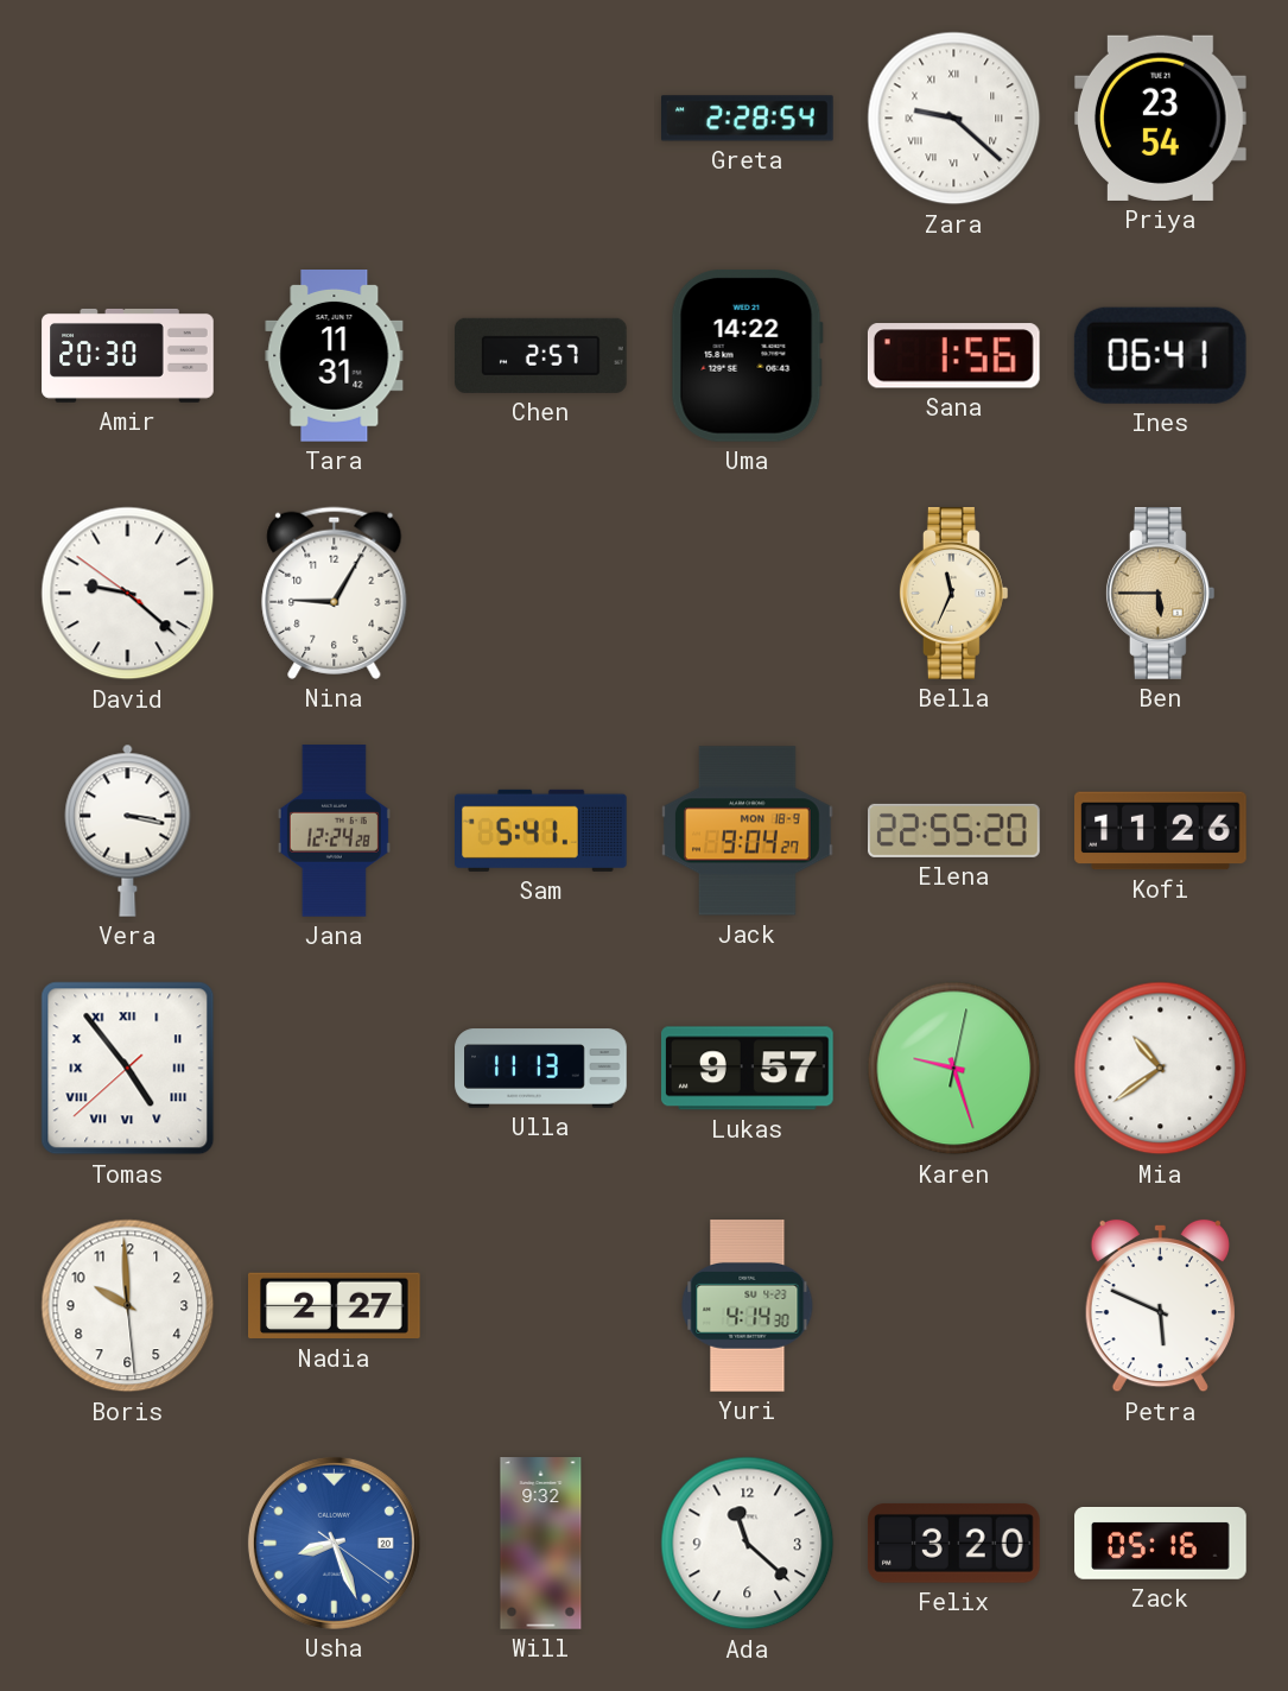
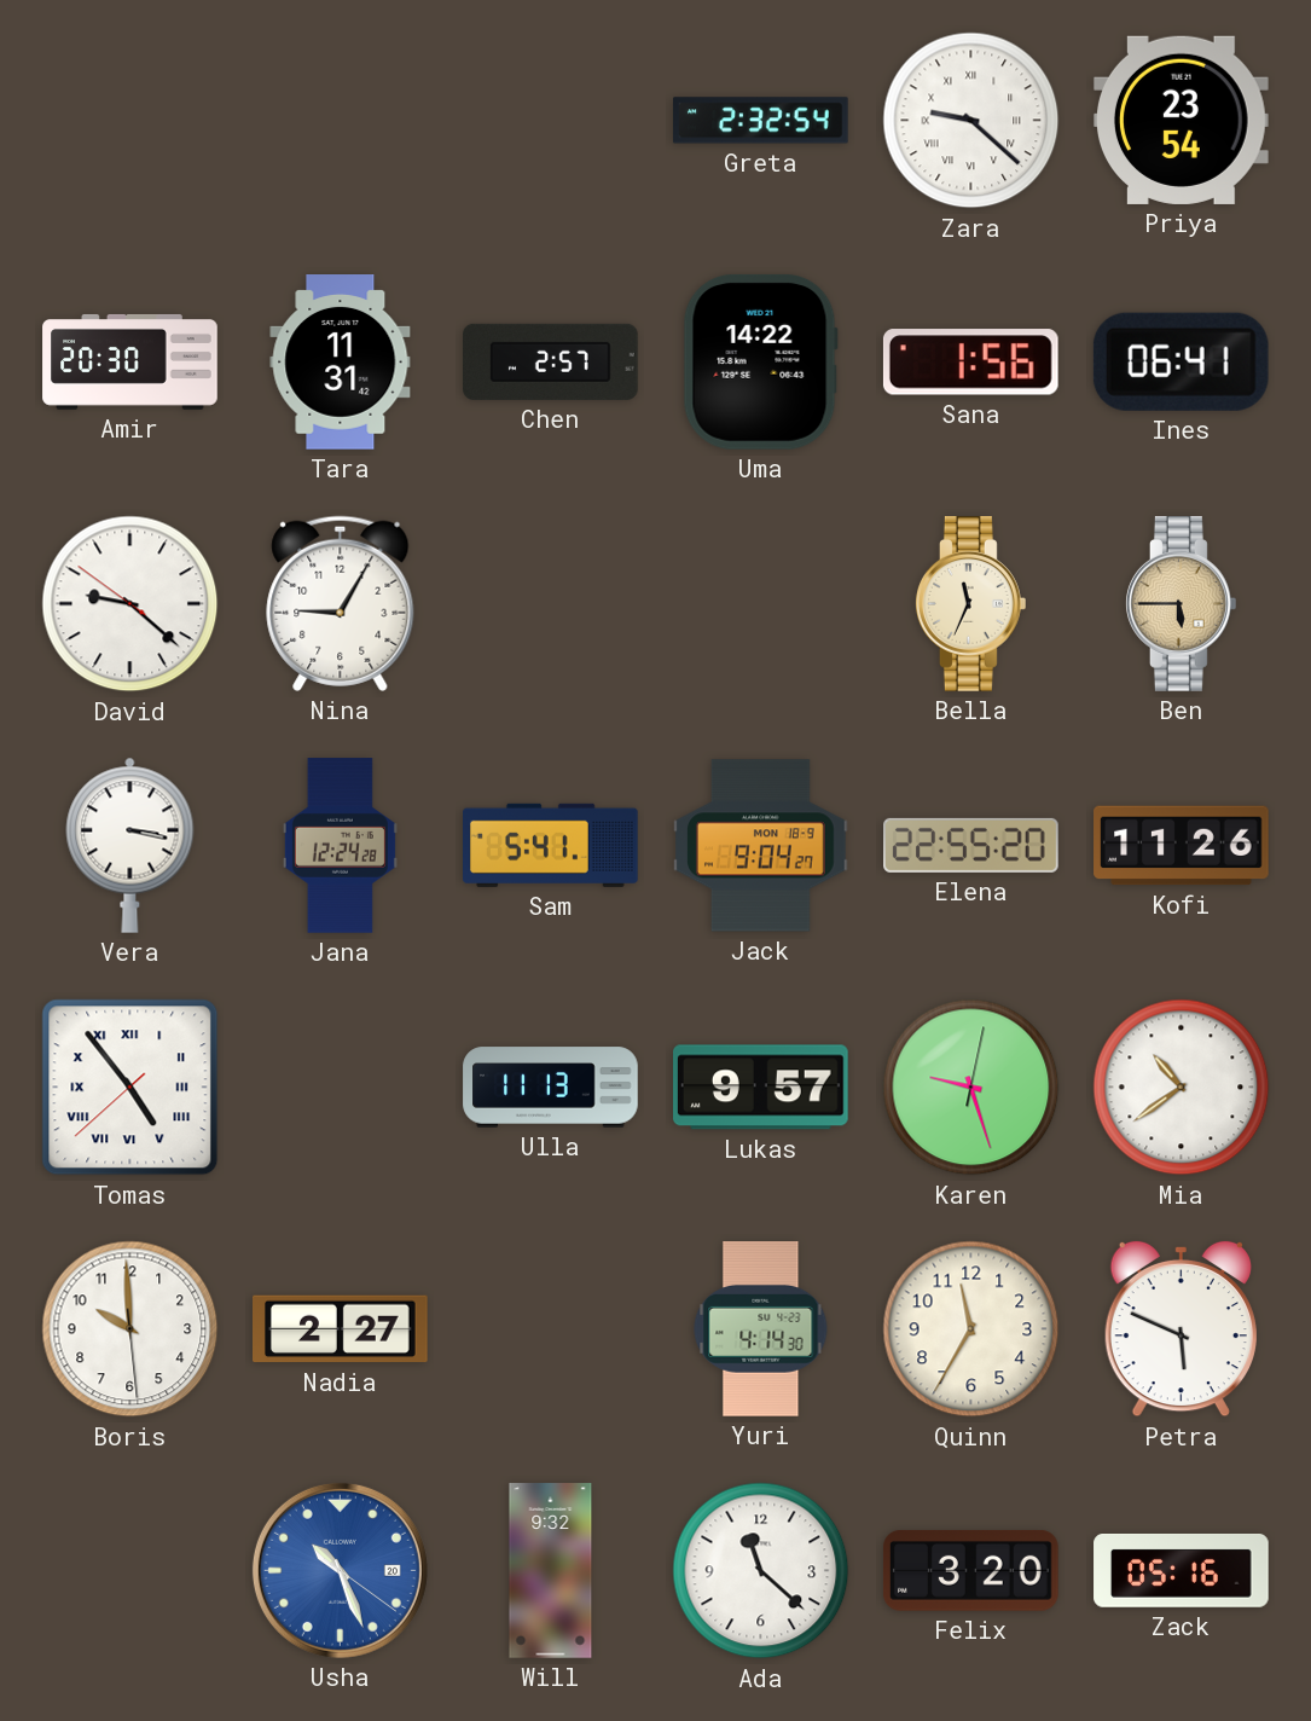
Greta: 2:28 -> 2:32
Quinn: none -> 11:35
Usha: 8:26 -> 10:26
